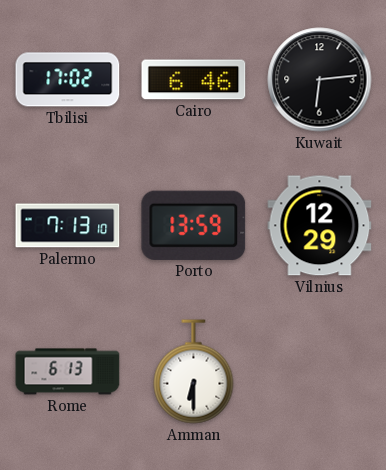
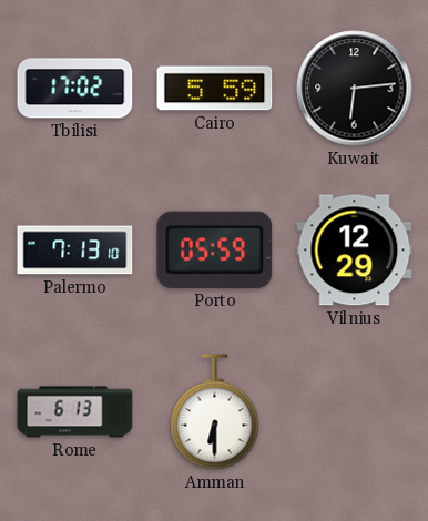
Cairo: 6:46 -> 5:59
Porto: 13:59 -> 05:59
